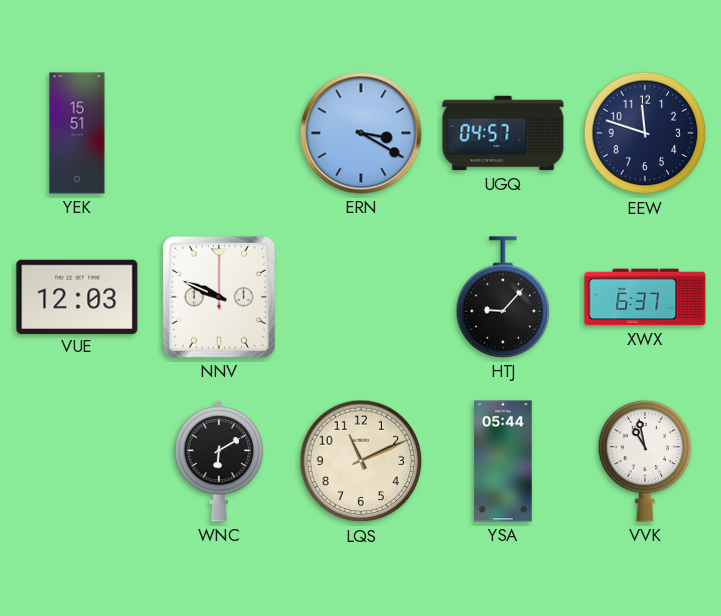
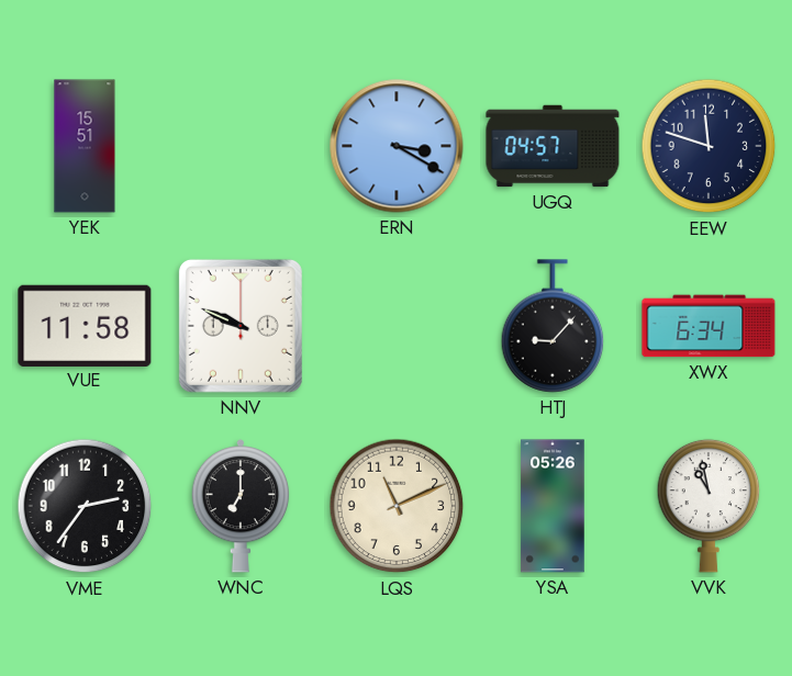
VUE: 12:03 -> 11:58
XWX: 6:37 -> 6:34
VME: none -> 2:36
WNC: 6:10 -> 7:00
YSA: 05:44 -> 05:26
